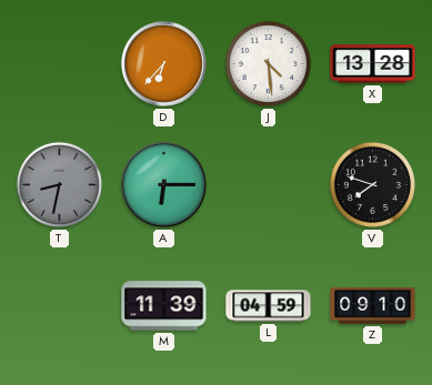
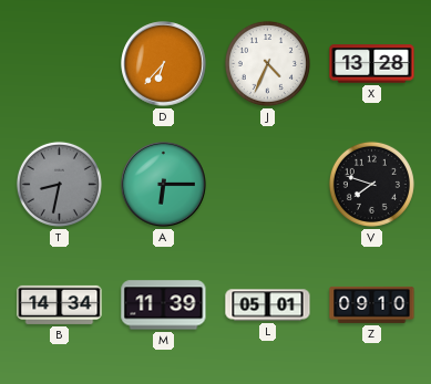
J: 4:29 -> 4:34
B: none -> 14:34
L: 04:59 -> 05:01
